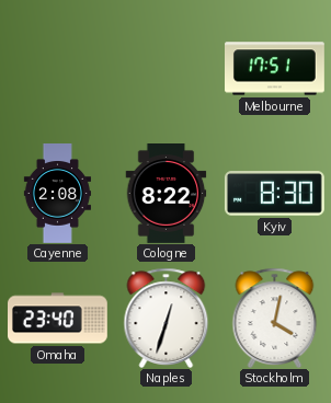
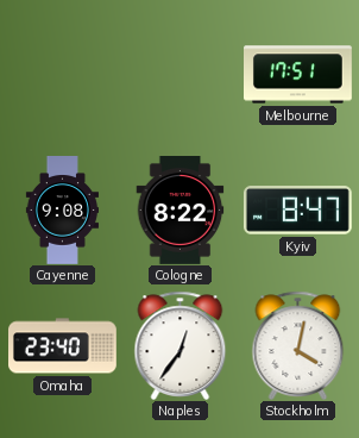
Cayenne: 2:08 -> 9:08
Kyiv: 8:30 -> 8:47
Naples: 12:33 -> 12:36
